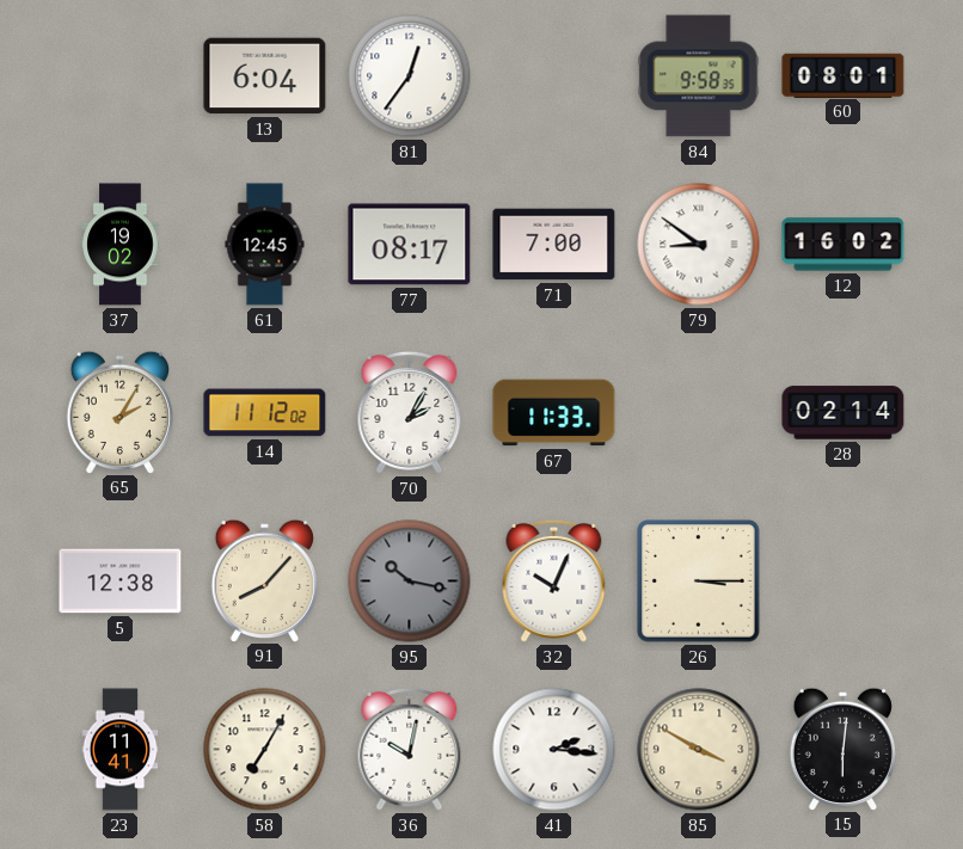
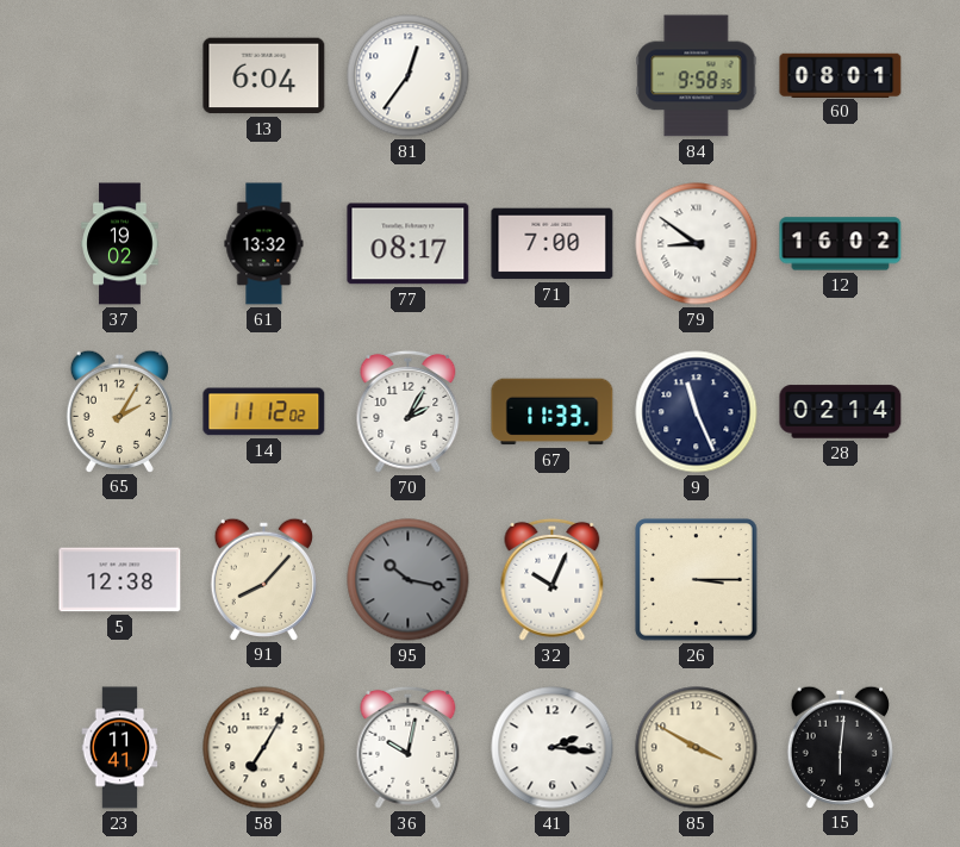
61: 12:45 -> 13:32
9: none -> 11:26
